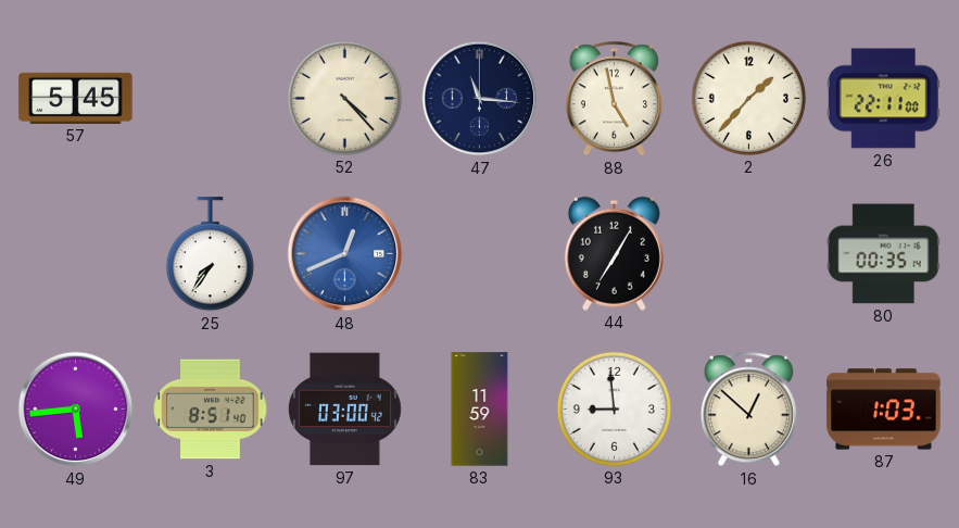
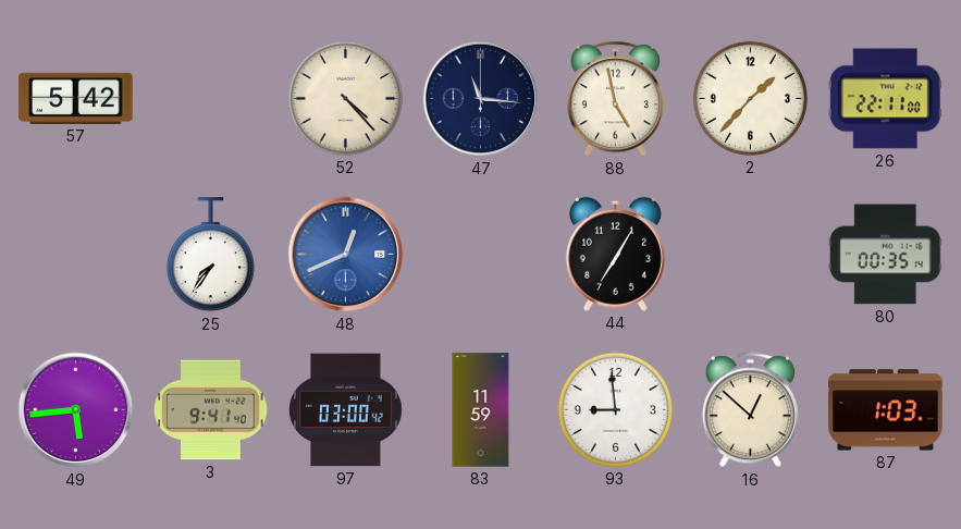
57: 5:45 -> 5:42
3: 8:51 -> 9:41
